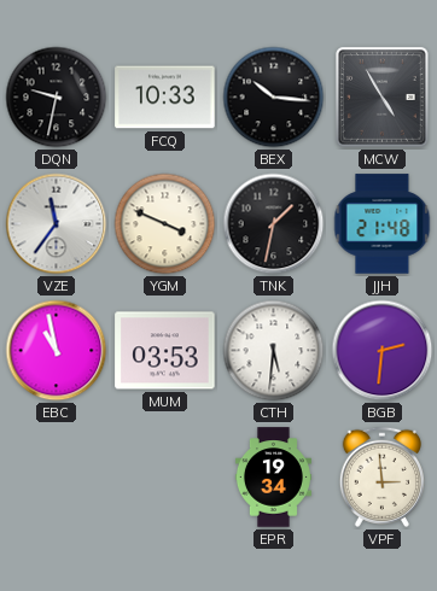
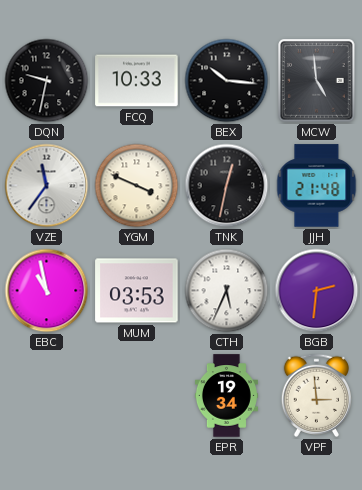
MCW: 4:55 -> 4:59
TNK: 1:32 -> 12:32
CTH: 5:31 -> 5:34
